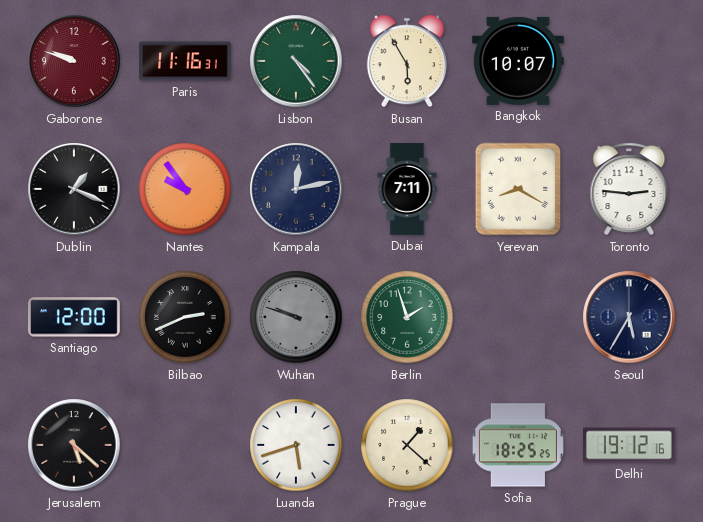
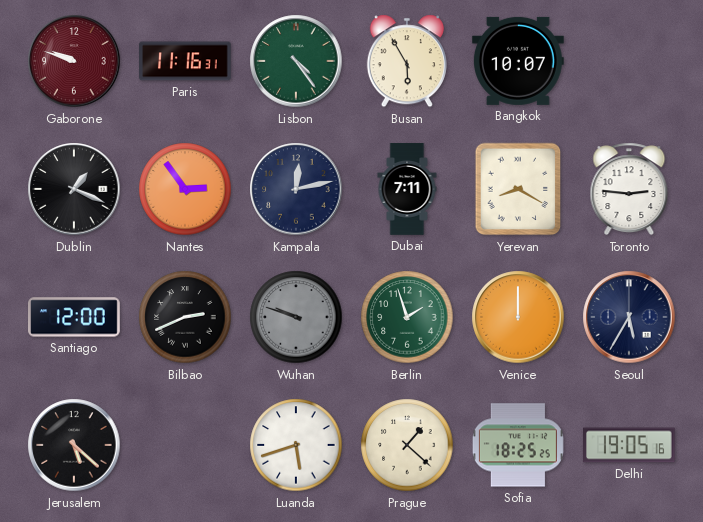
Nantes: 9:54 -> 2:54
Venice: none -> 12:00
Delhi: 19:12 -> 19:05
